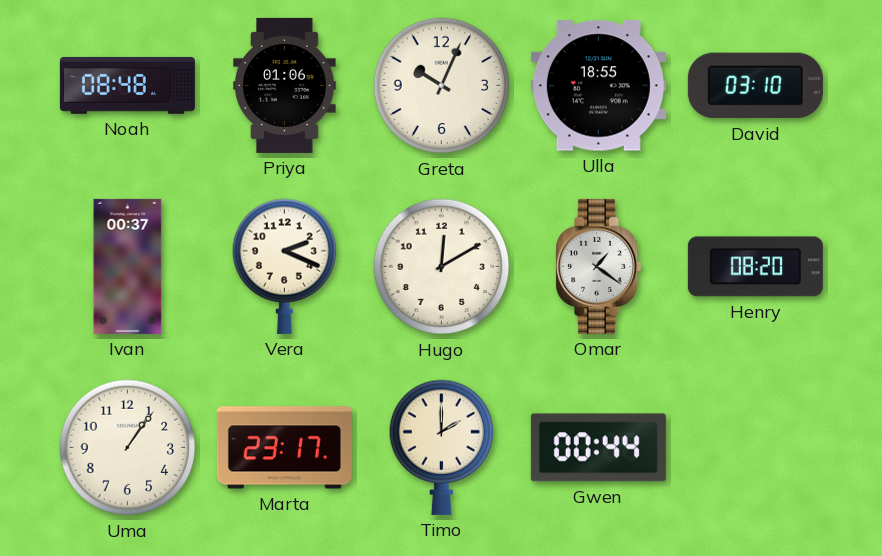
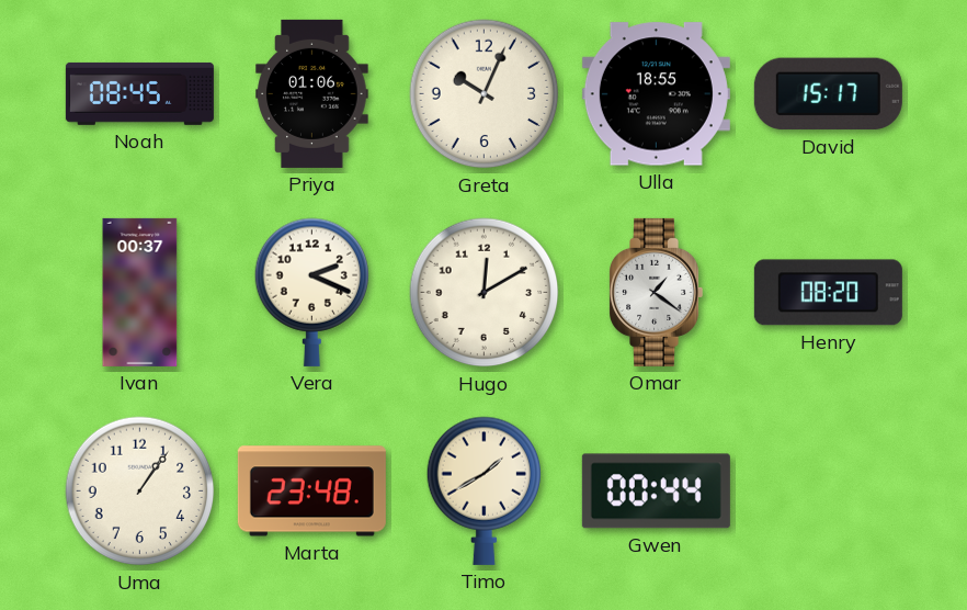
Noah: 08:48 -> 08:45
David: 03:10 -> 15:17
Marta: 23:17 -> 23:48
Timo: 2:00 -> 1:40
